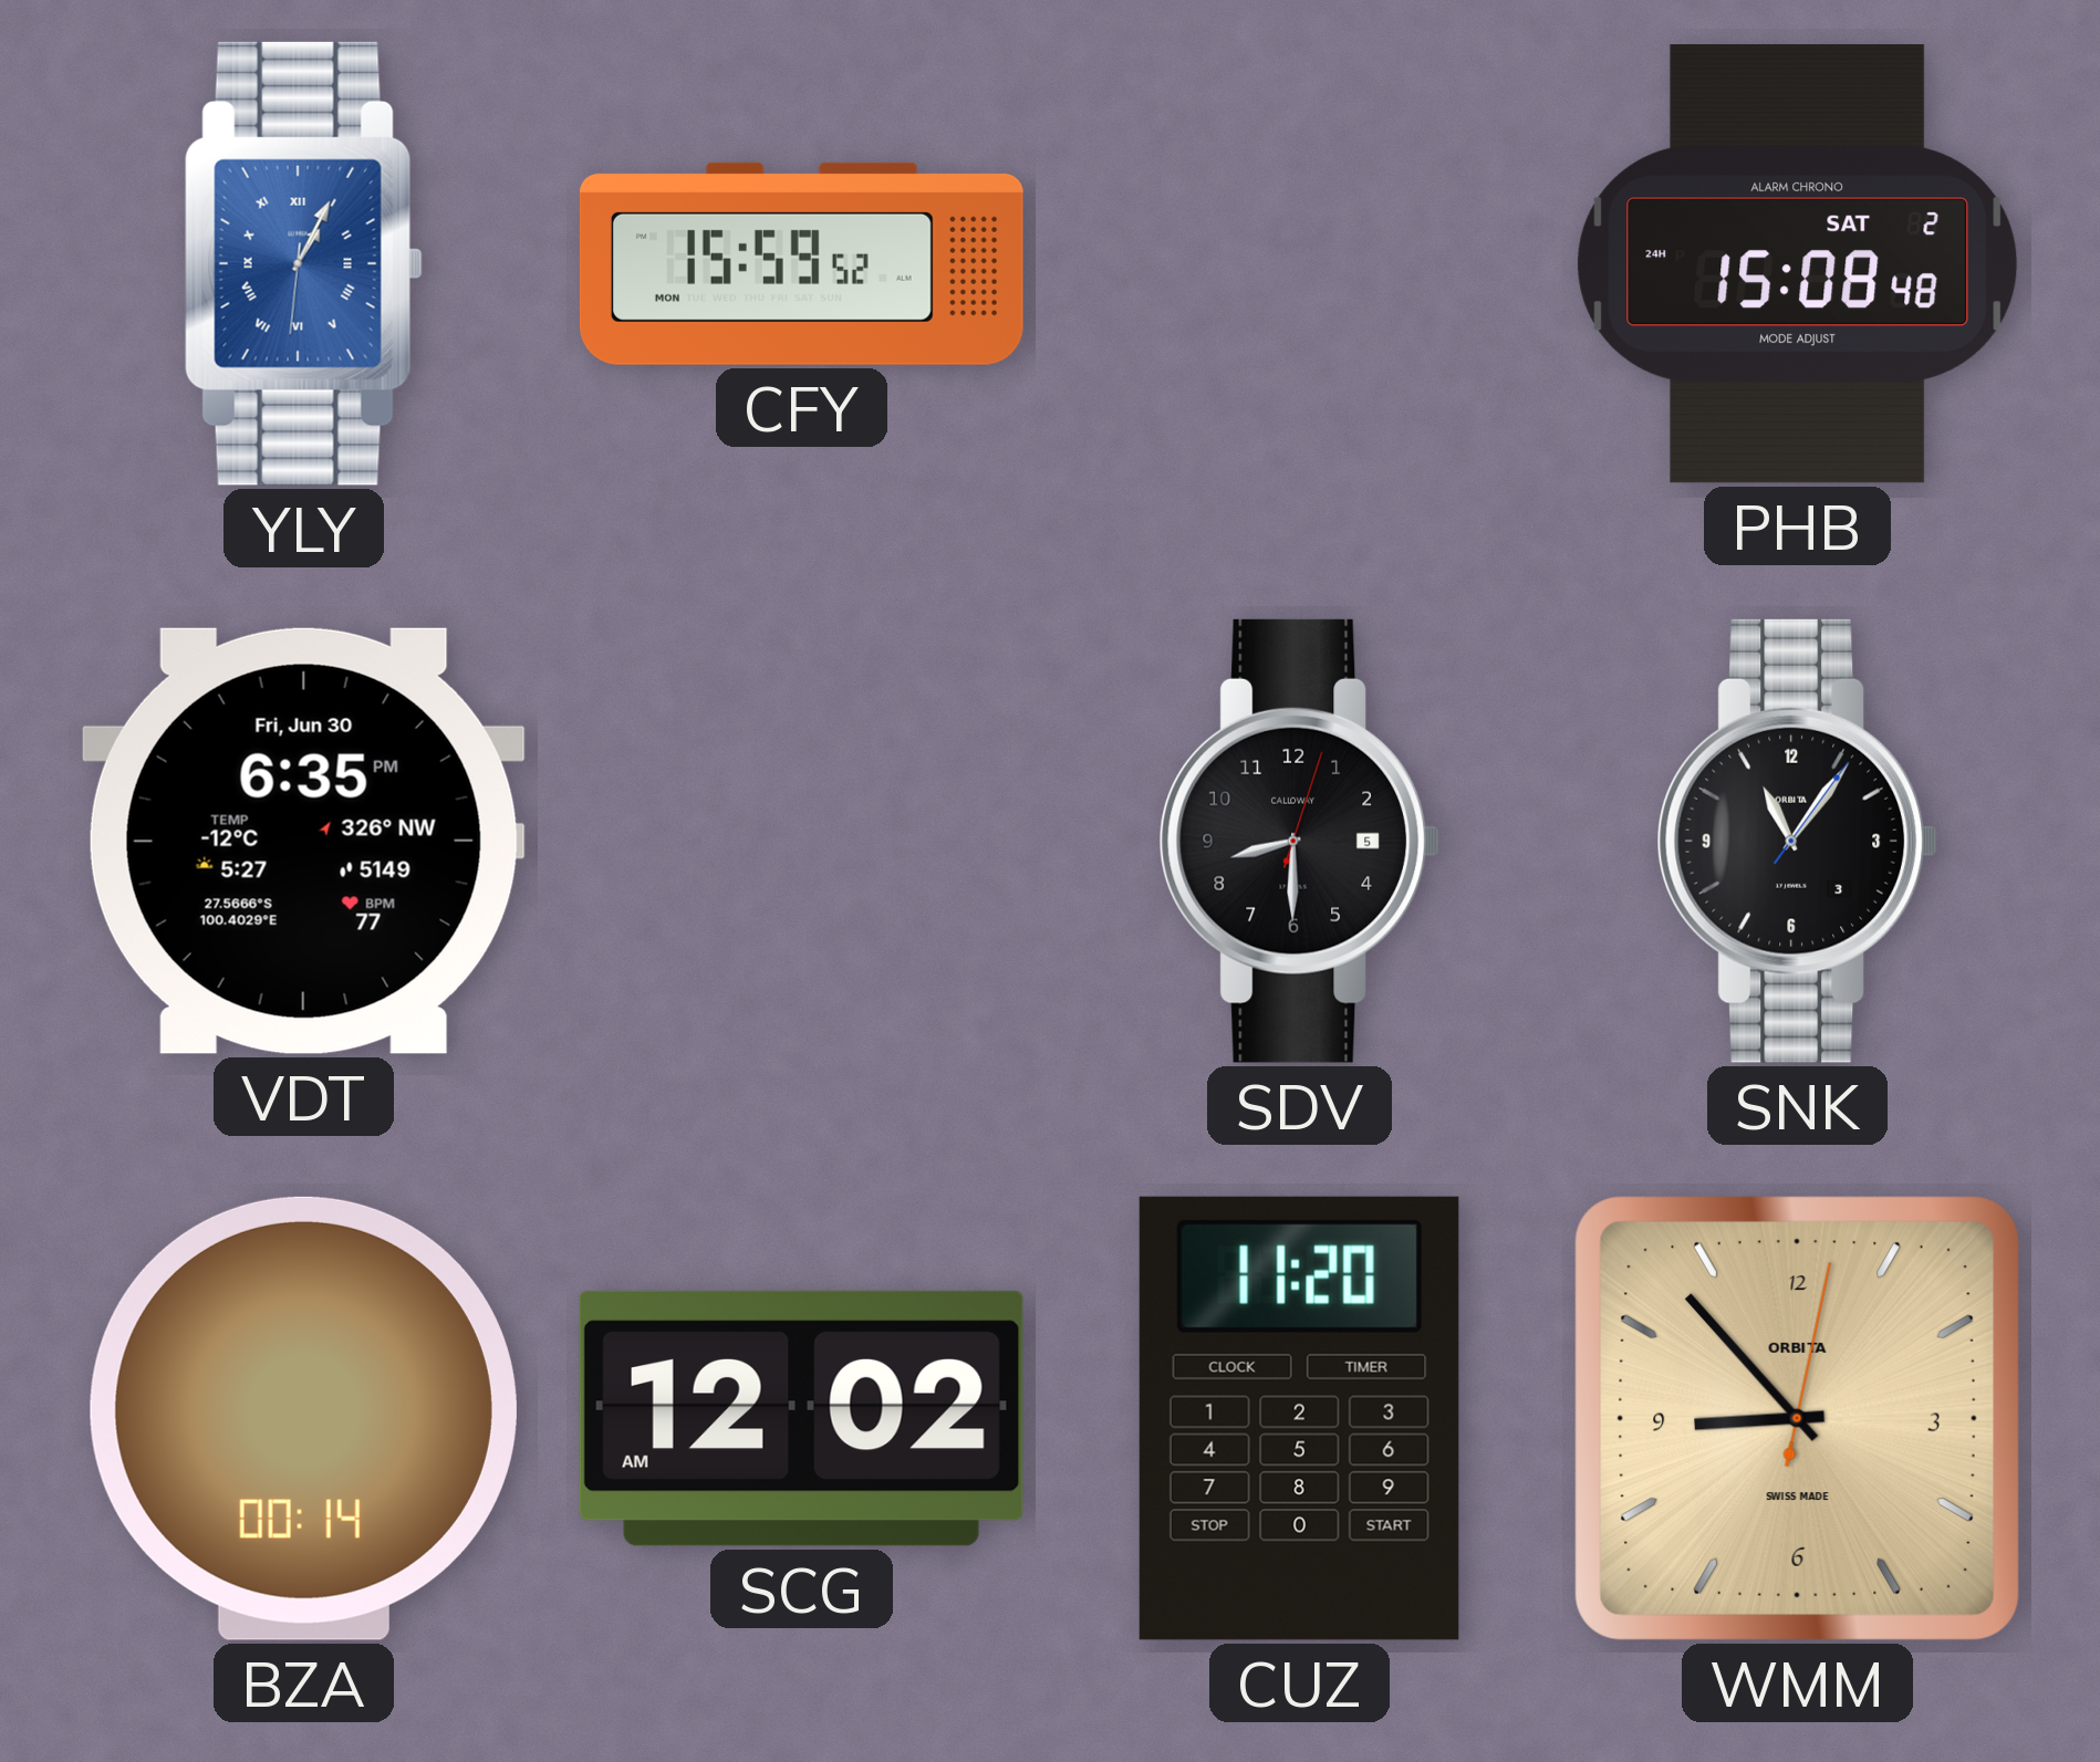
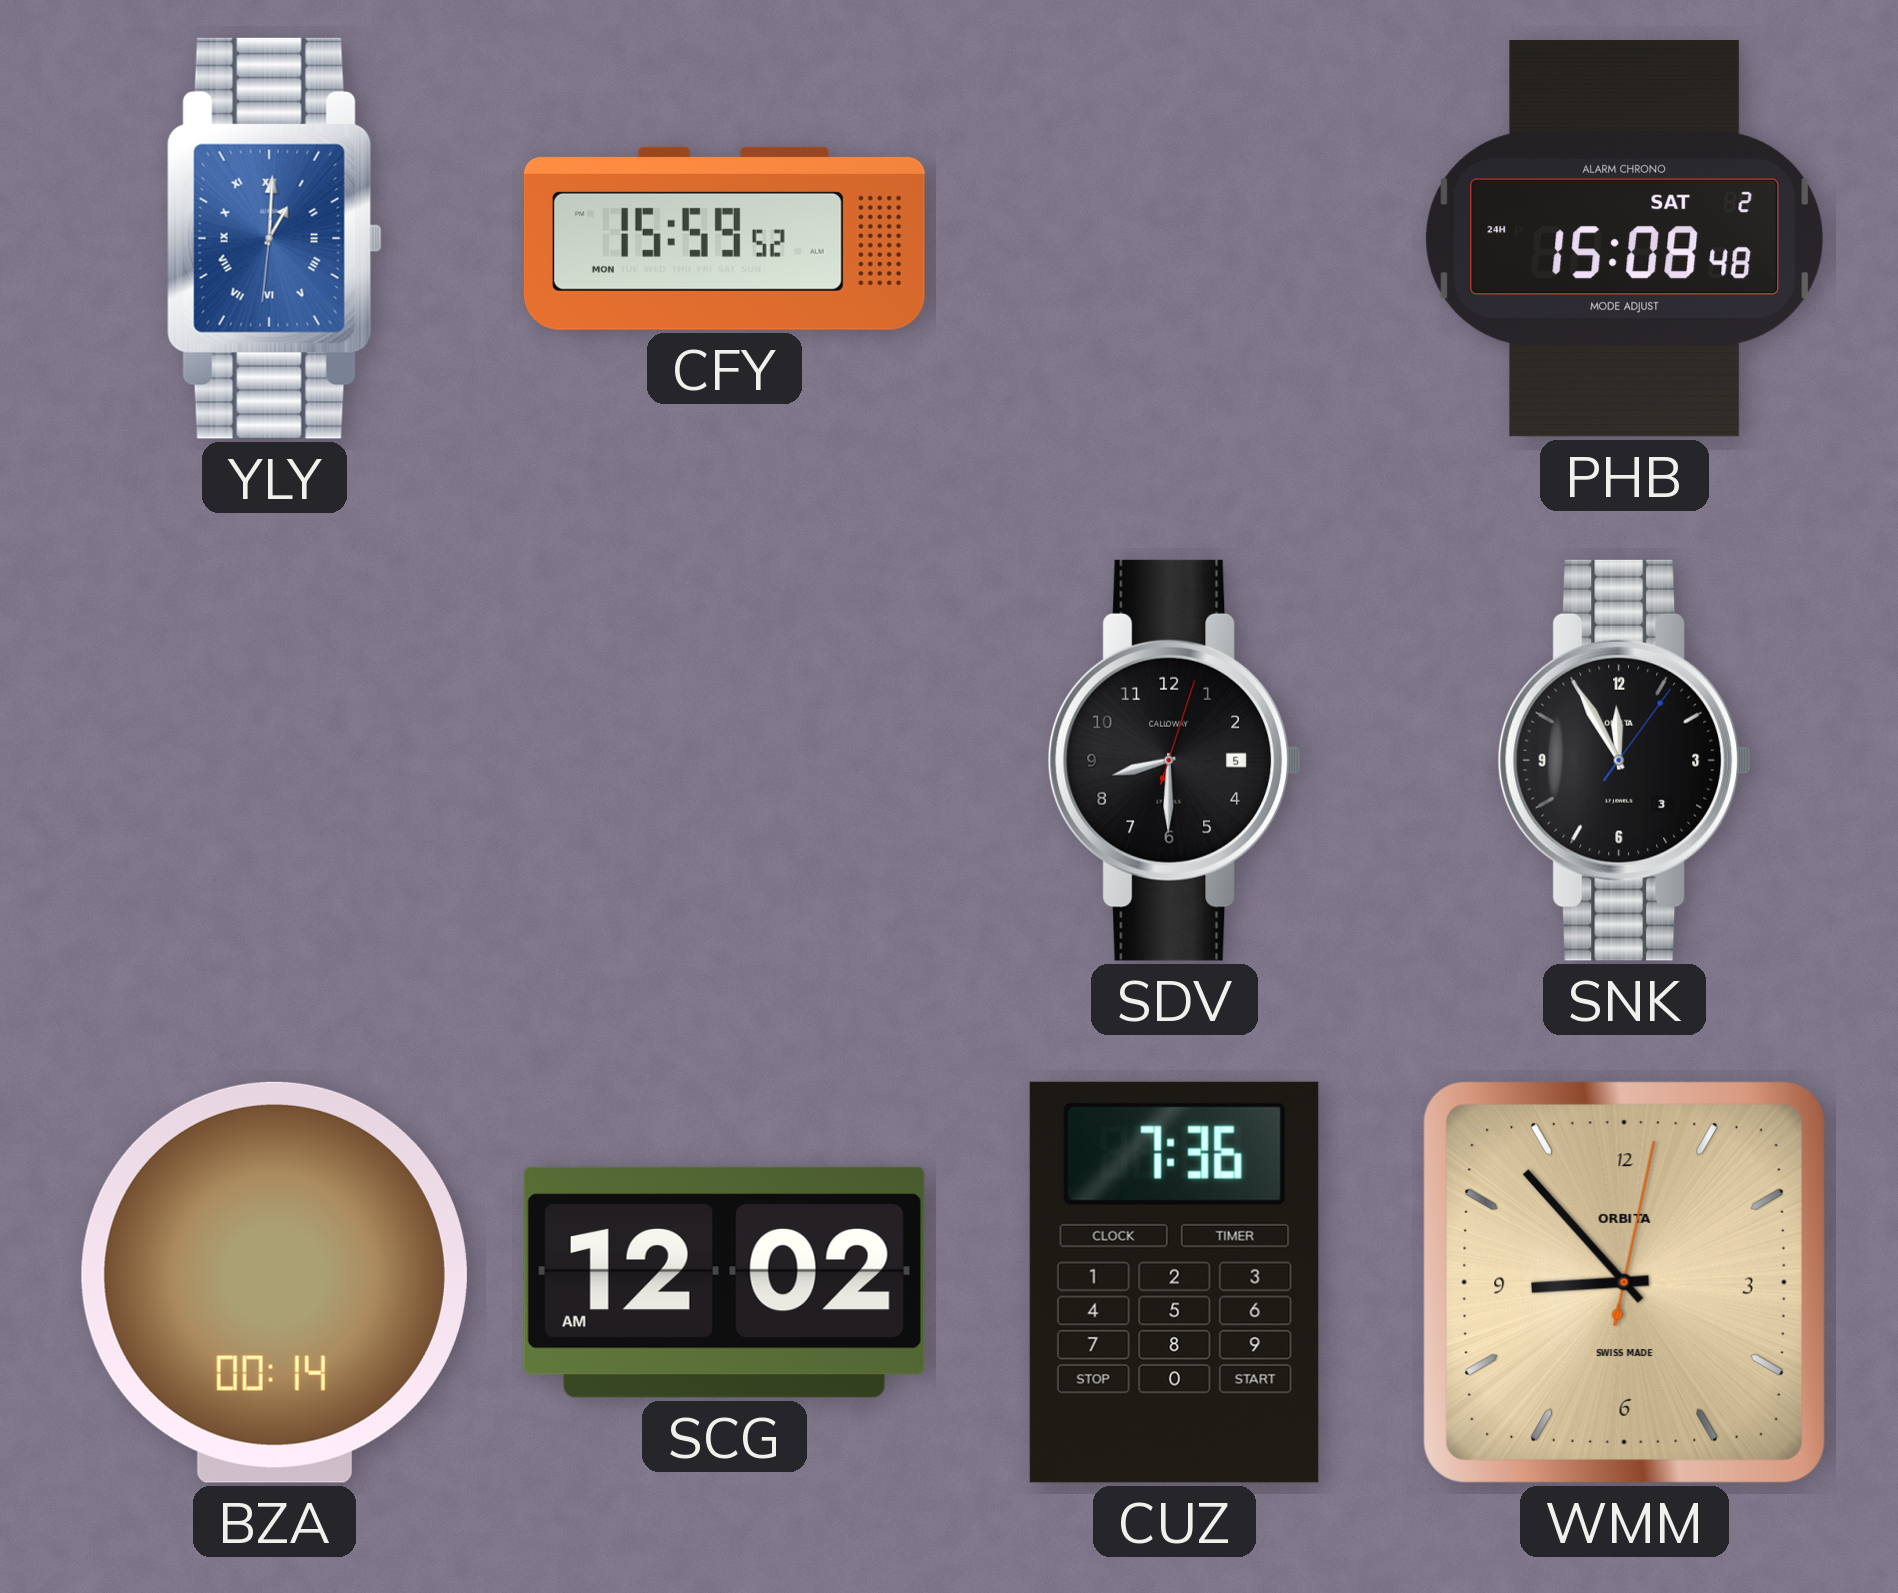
YLY: 1:04 -> 1:00
VDT: 6:35 -> none
SNK: 11:06 -> 11:55
CUZ: 11:20 -> 7:36
